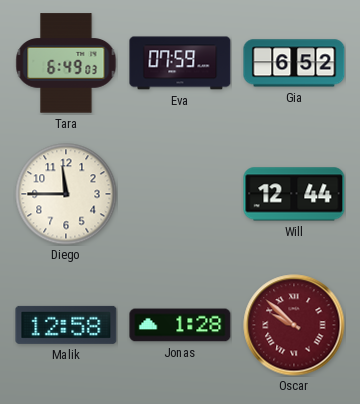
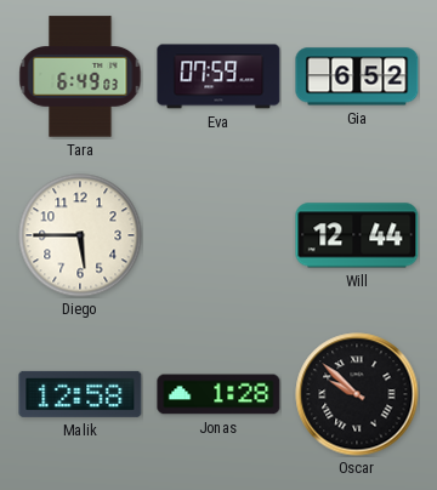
Diego: 11:45 -> 5:45
Oscar dial: burgundy -> black
